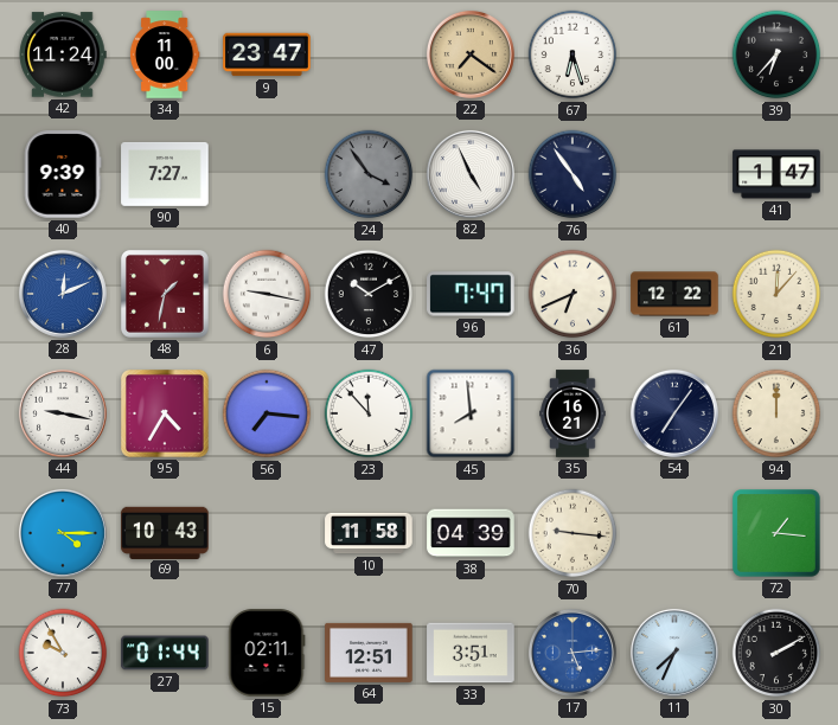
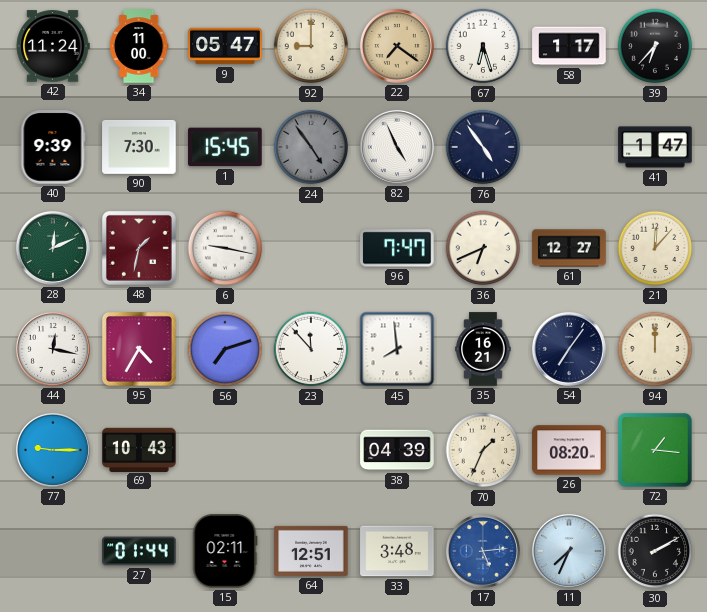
9: 23:47 -> 05:47
92: none -> 9:00
58: none -> 1:17
90: 7:27 -> 7:30
1: none -> 15:45
24: 3:54 -> 4:54
28 dial: blue -> green
47: 10:10 -> none
61: 12:22 -> 12:27
44: 9:17 -> 12:17
56: 7:16 -> 7:12
77: 4:15 -> 9:15
10: 11:58 -> none
70: 9:16 -> 1:34
26: none -> 08:20
73: 9:55 -> none
33: 3:51 -> 3:48
